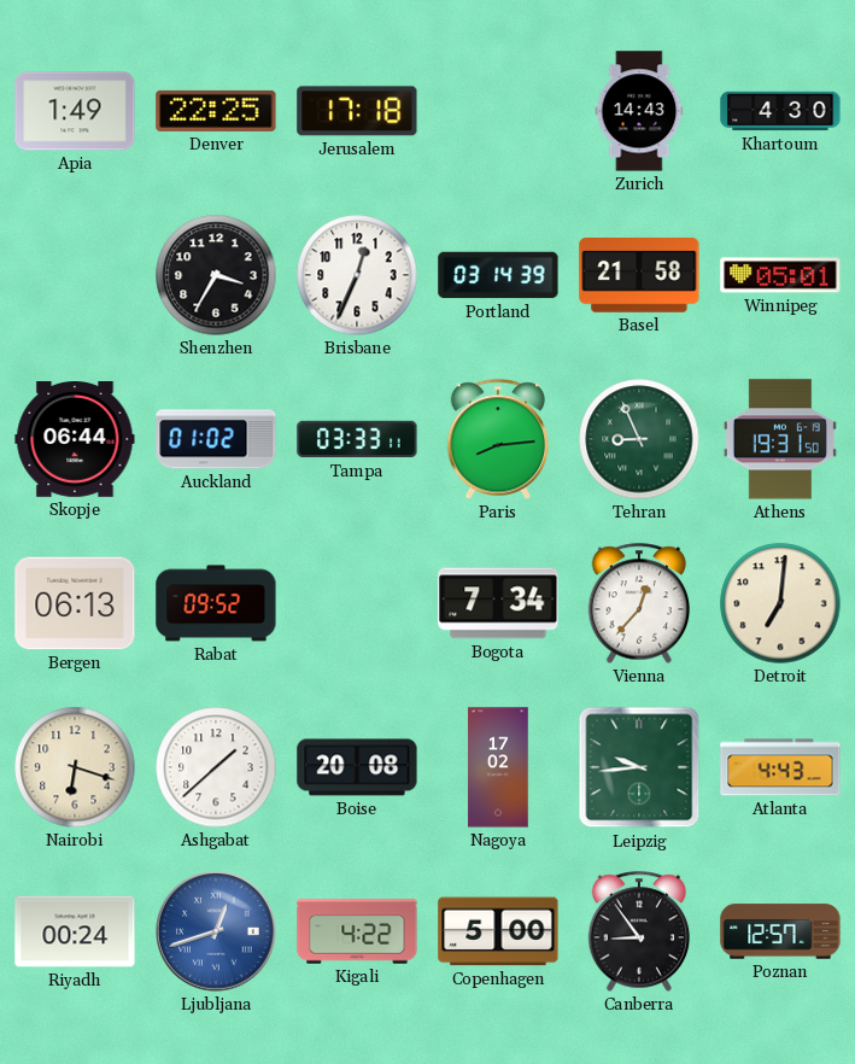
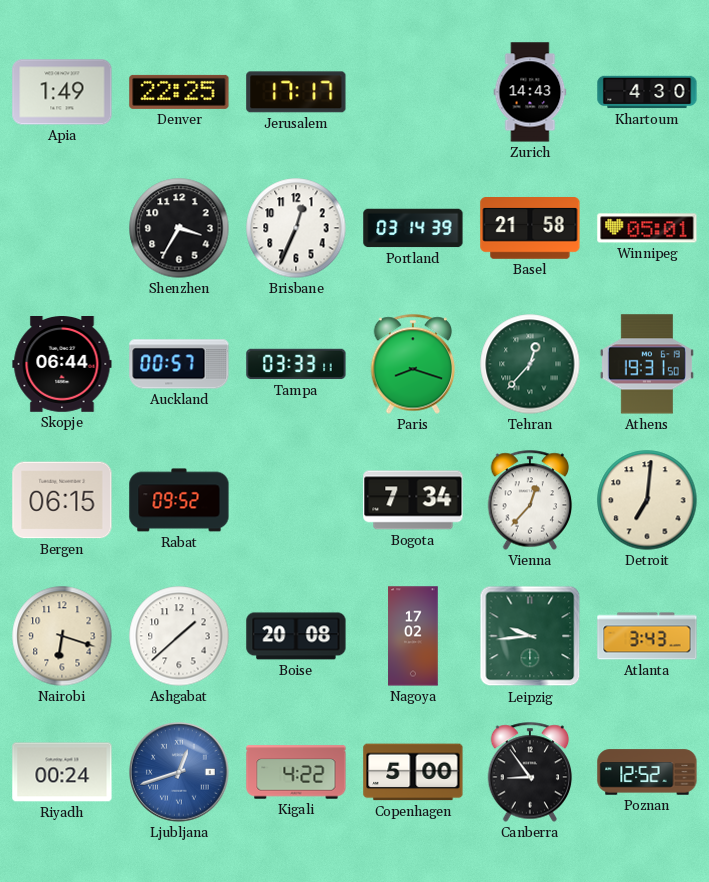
Jerusalem: 17:18 -> 17:17
Auckland: 01:02 -> 00:57
Paris: 8:14 -> 8:18
Tehran: 8:56 -> 12:37
Bergen: 06:13 -> 06:15
Atlanta: 4:43 -> 3:43
Poznan: 12:57 -> 12:52
